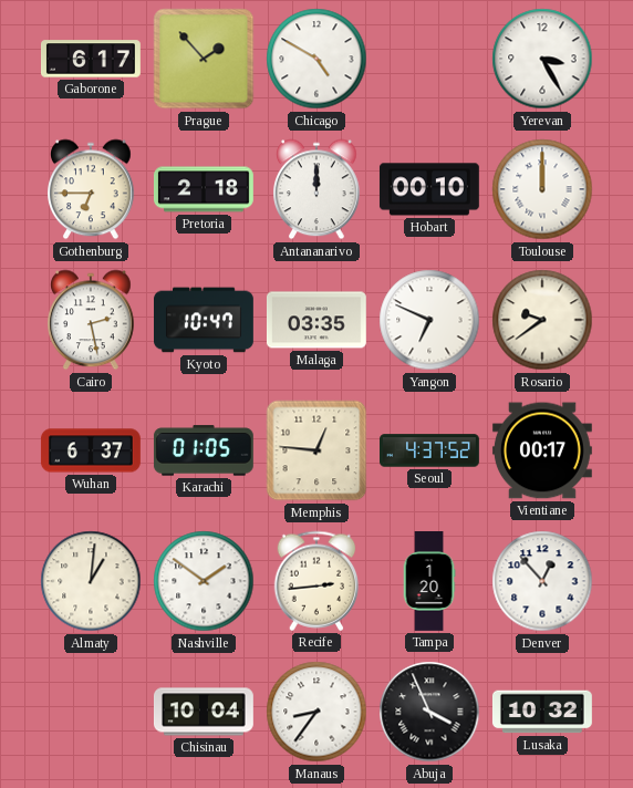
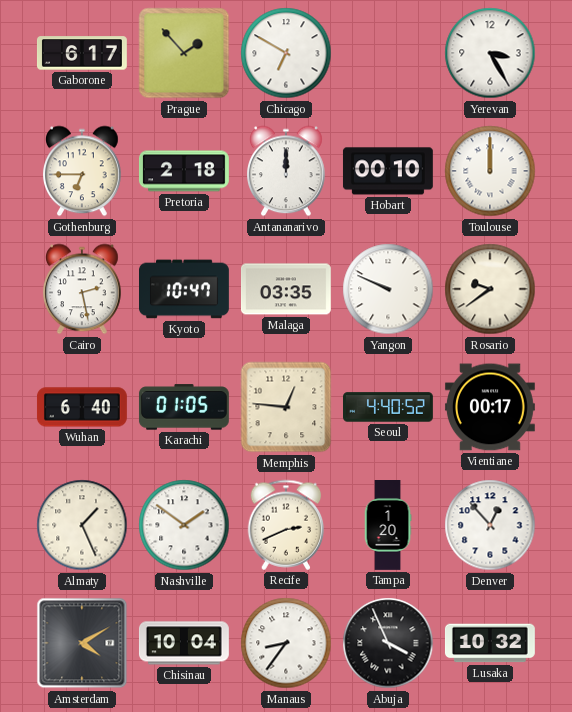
Chicago: 4:50 -> 6:50
Yangon: 6:49 -> 9:49
Wuhan: 6:37 -> 6:40
Seoul: 4:37 -> 4:40
Almaty: 1:01 -> 1:26
Recife: 2:44 -> 2:41
Amsterdam: none -> 4:10
